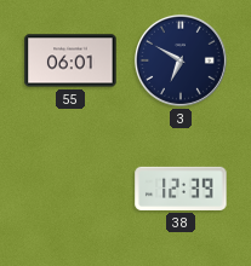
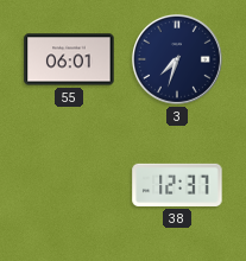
3: 6:50 -> 7:33
38: 12:39 -> 12:37
